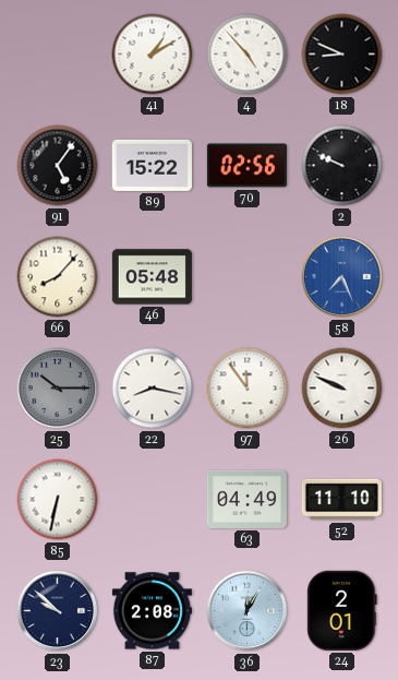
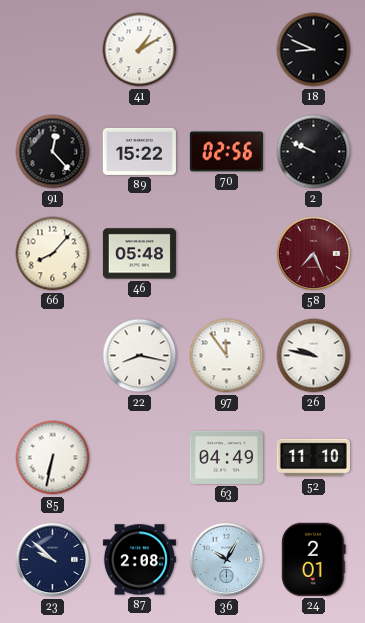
4: 4:53 -> none
91: 5:06 -> 12:23
58 dial: blue -> burgundy
25: 10:15 -> none
26: 9:49 -> 9:47
36: 12:05 -> 10:05
